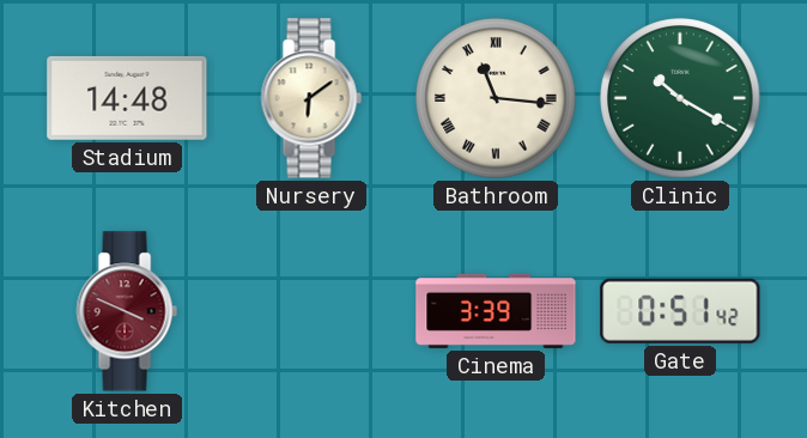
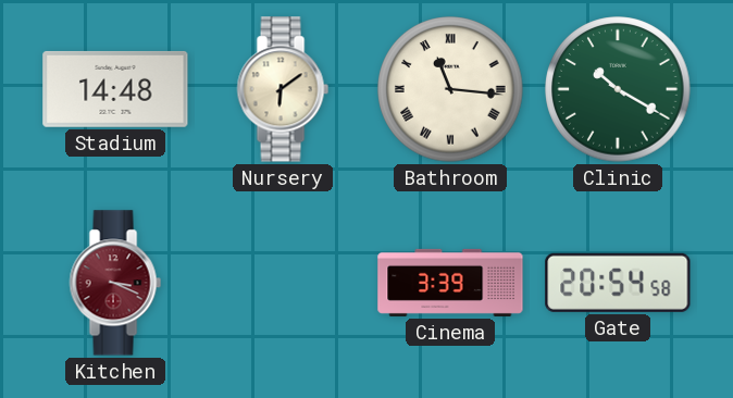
Kitchen: 3:49 -> 3:19
Gate: 0:51 -> 20:54
